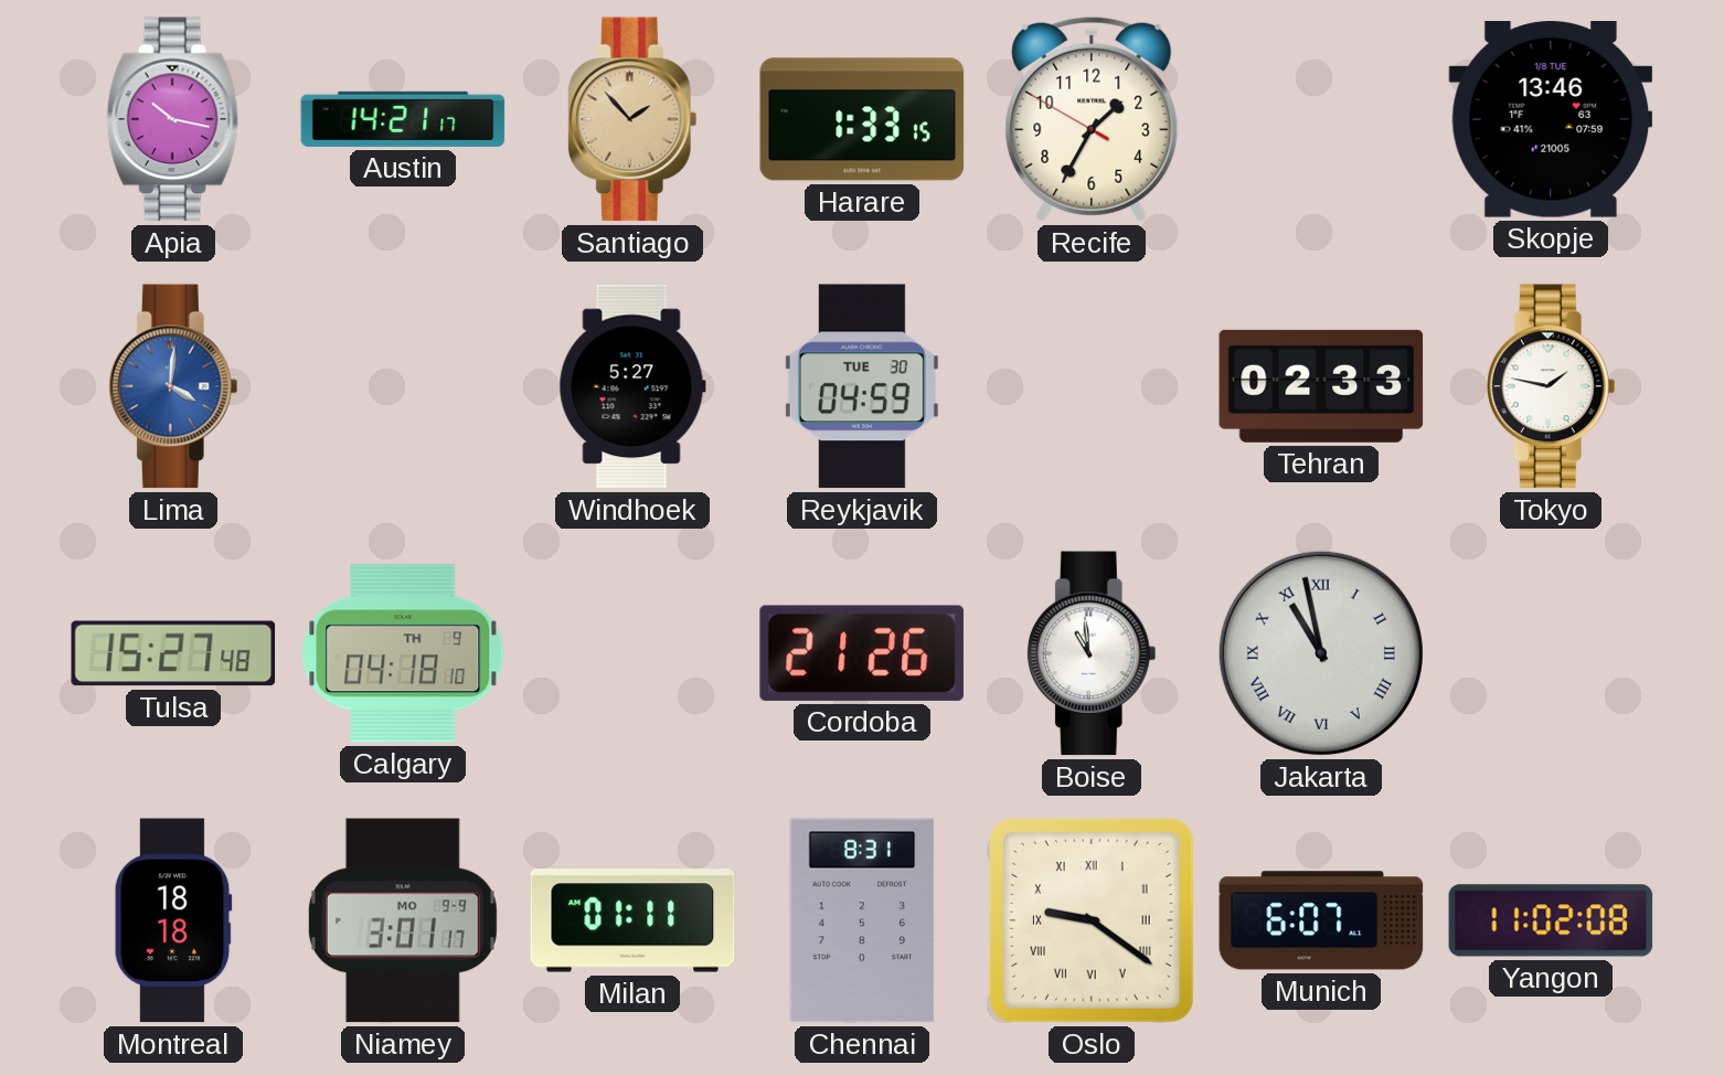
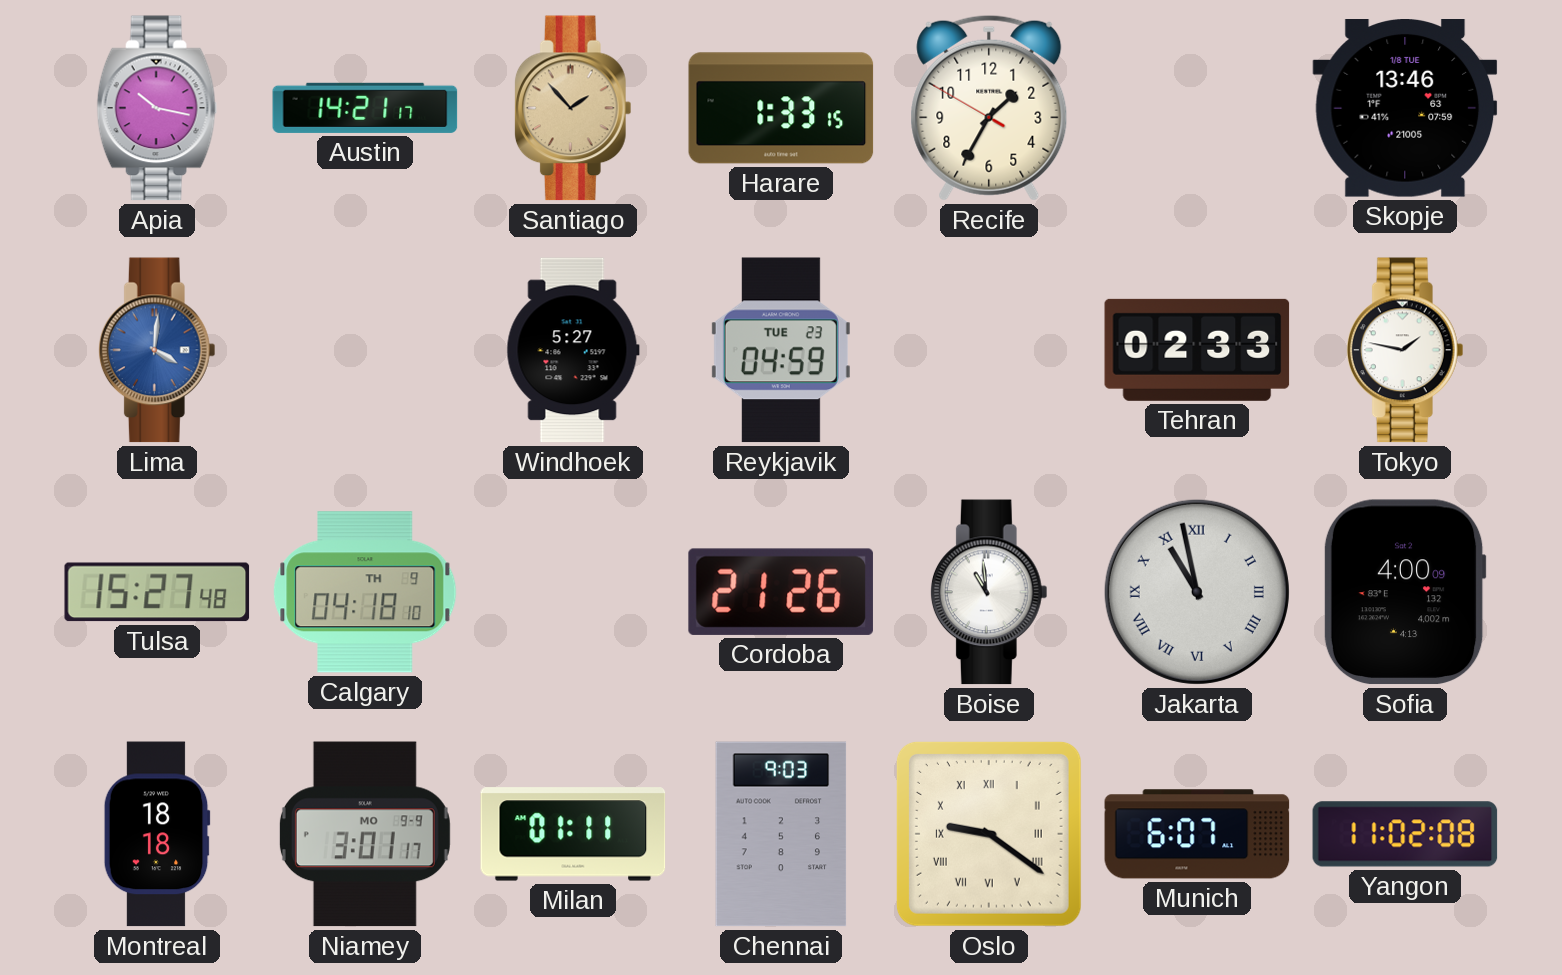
Reykjavik date: TUE 30 -> TUE 23
Sofia: none -> 4:00
Chennai: 8:31 -> 9:03
